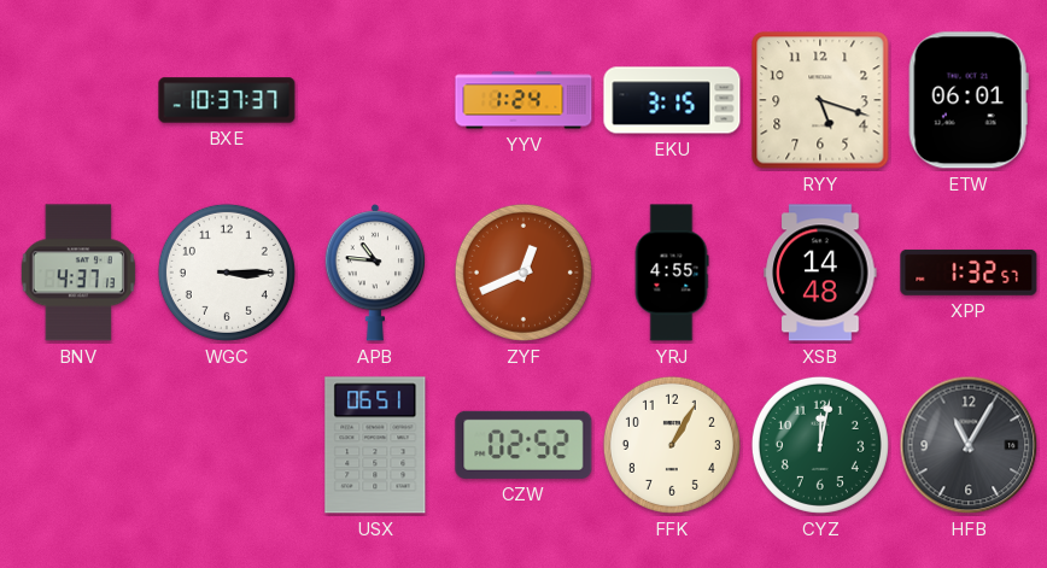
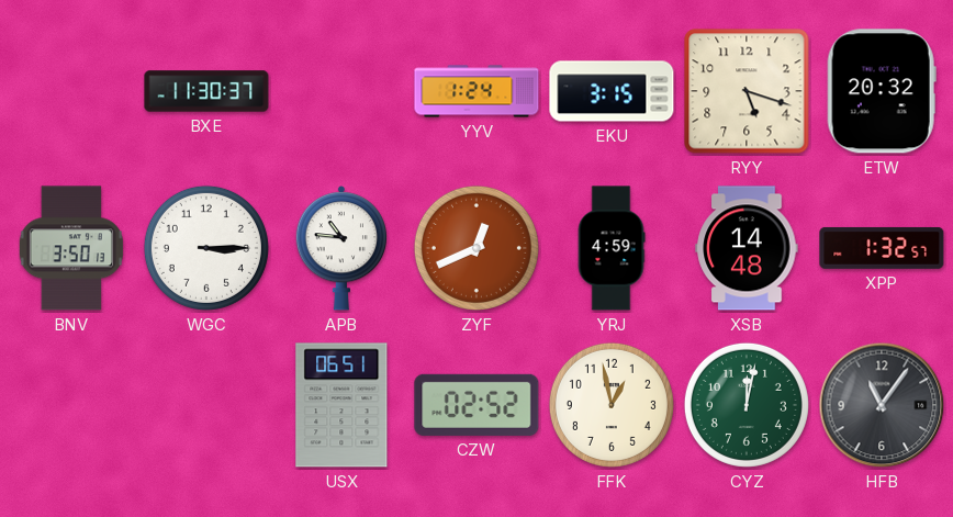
BXE: 10:37 -> 11:30
ETW: 06:01 -> 20:32
BNV: 4:37 -> 3:50
YRJ: 4:55 -> 4:59
FFK: 1:05 -> 12:58
HFB: 11:05 -> 11:06
